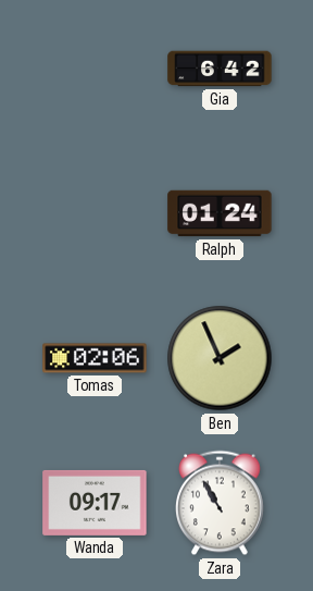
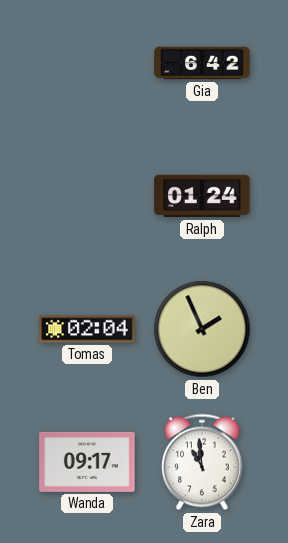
Tomas: 02:06 -> 02:04
Zara: 10:55 -> 10:59
